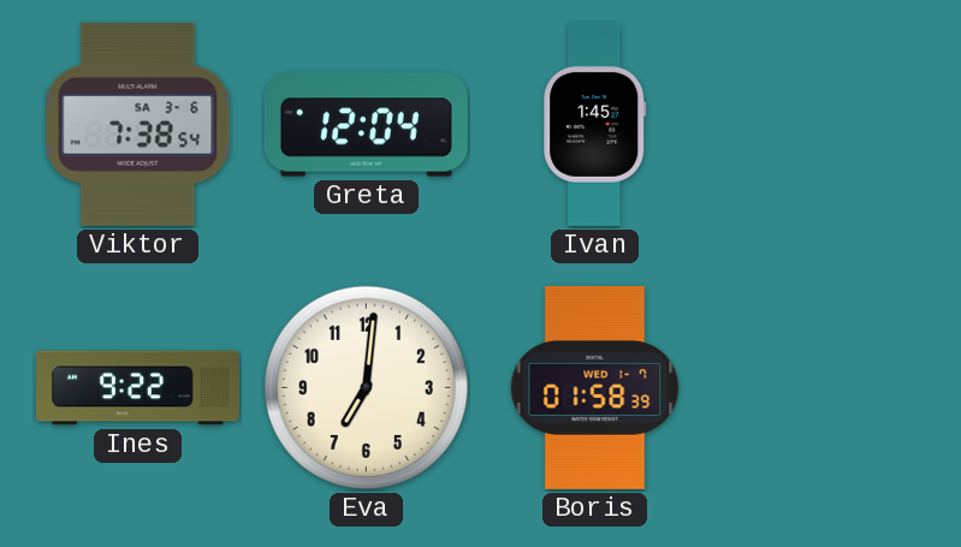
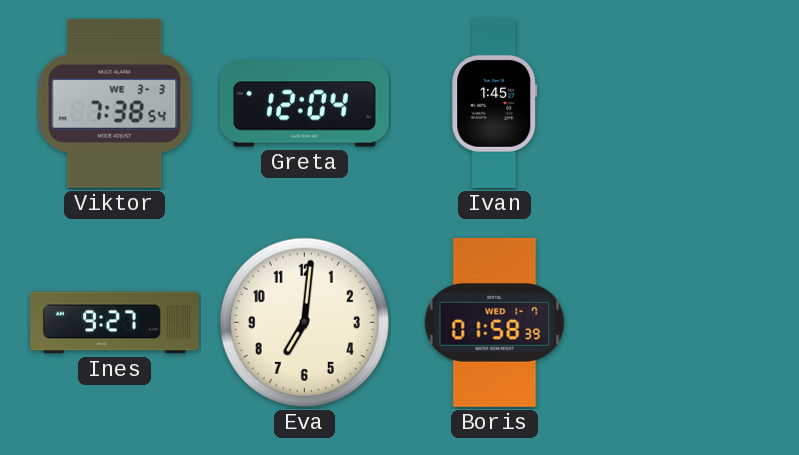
Viktor date: SA 3-6 -> WE 3-3
Ines: 9:22 -> 9:27
